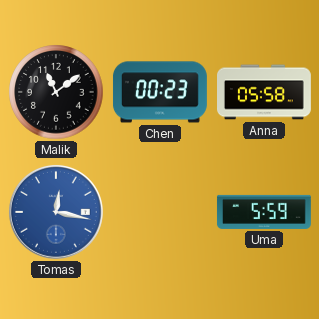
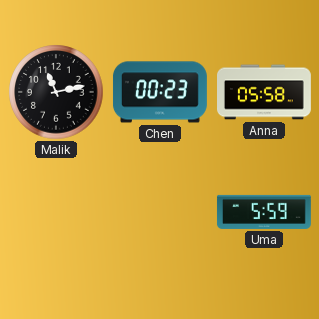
Malik: 11:09 -> 11:13
Tomas: 12:17 -> none
